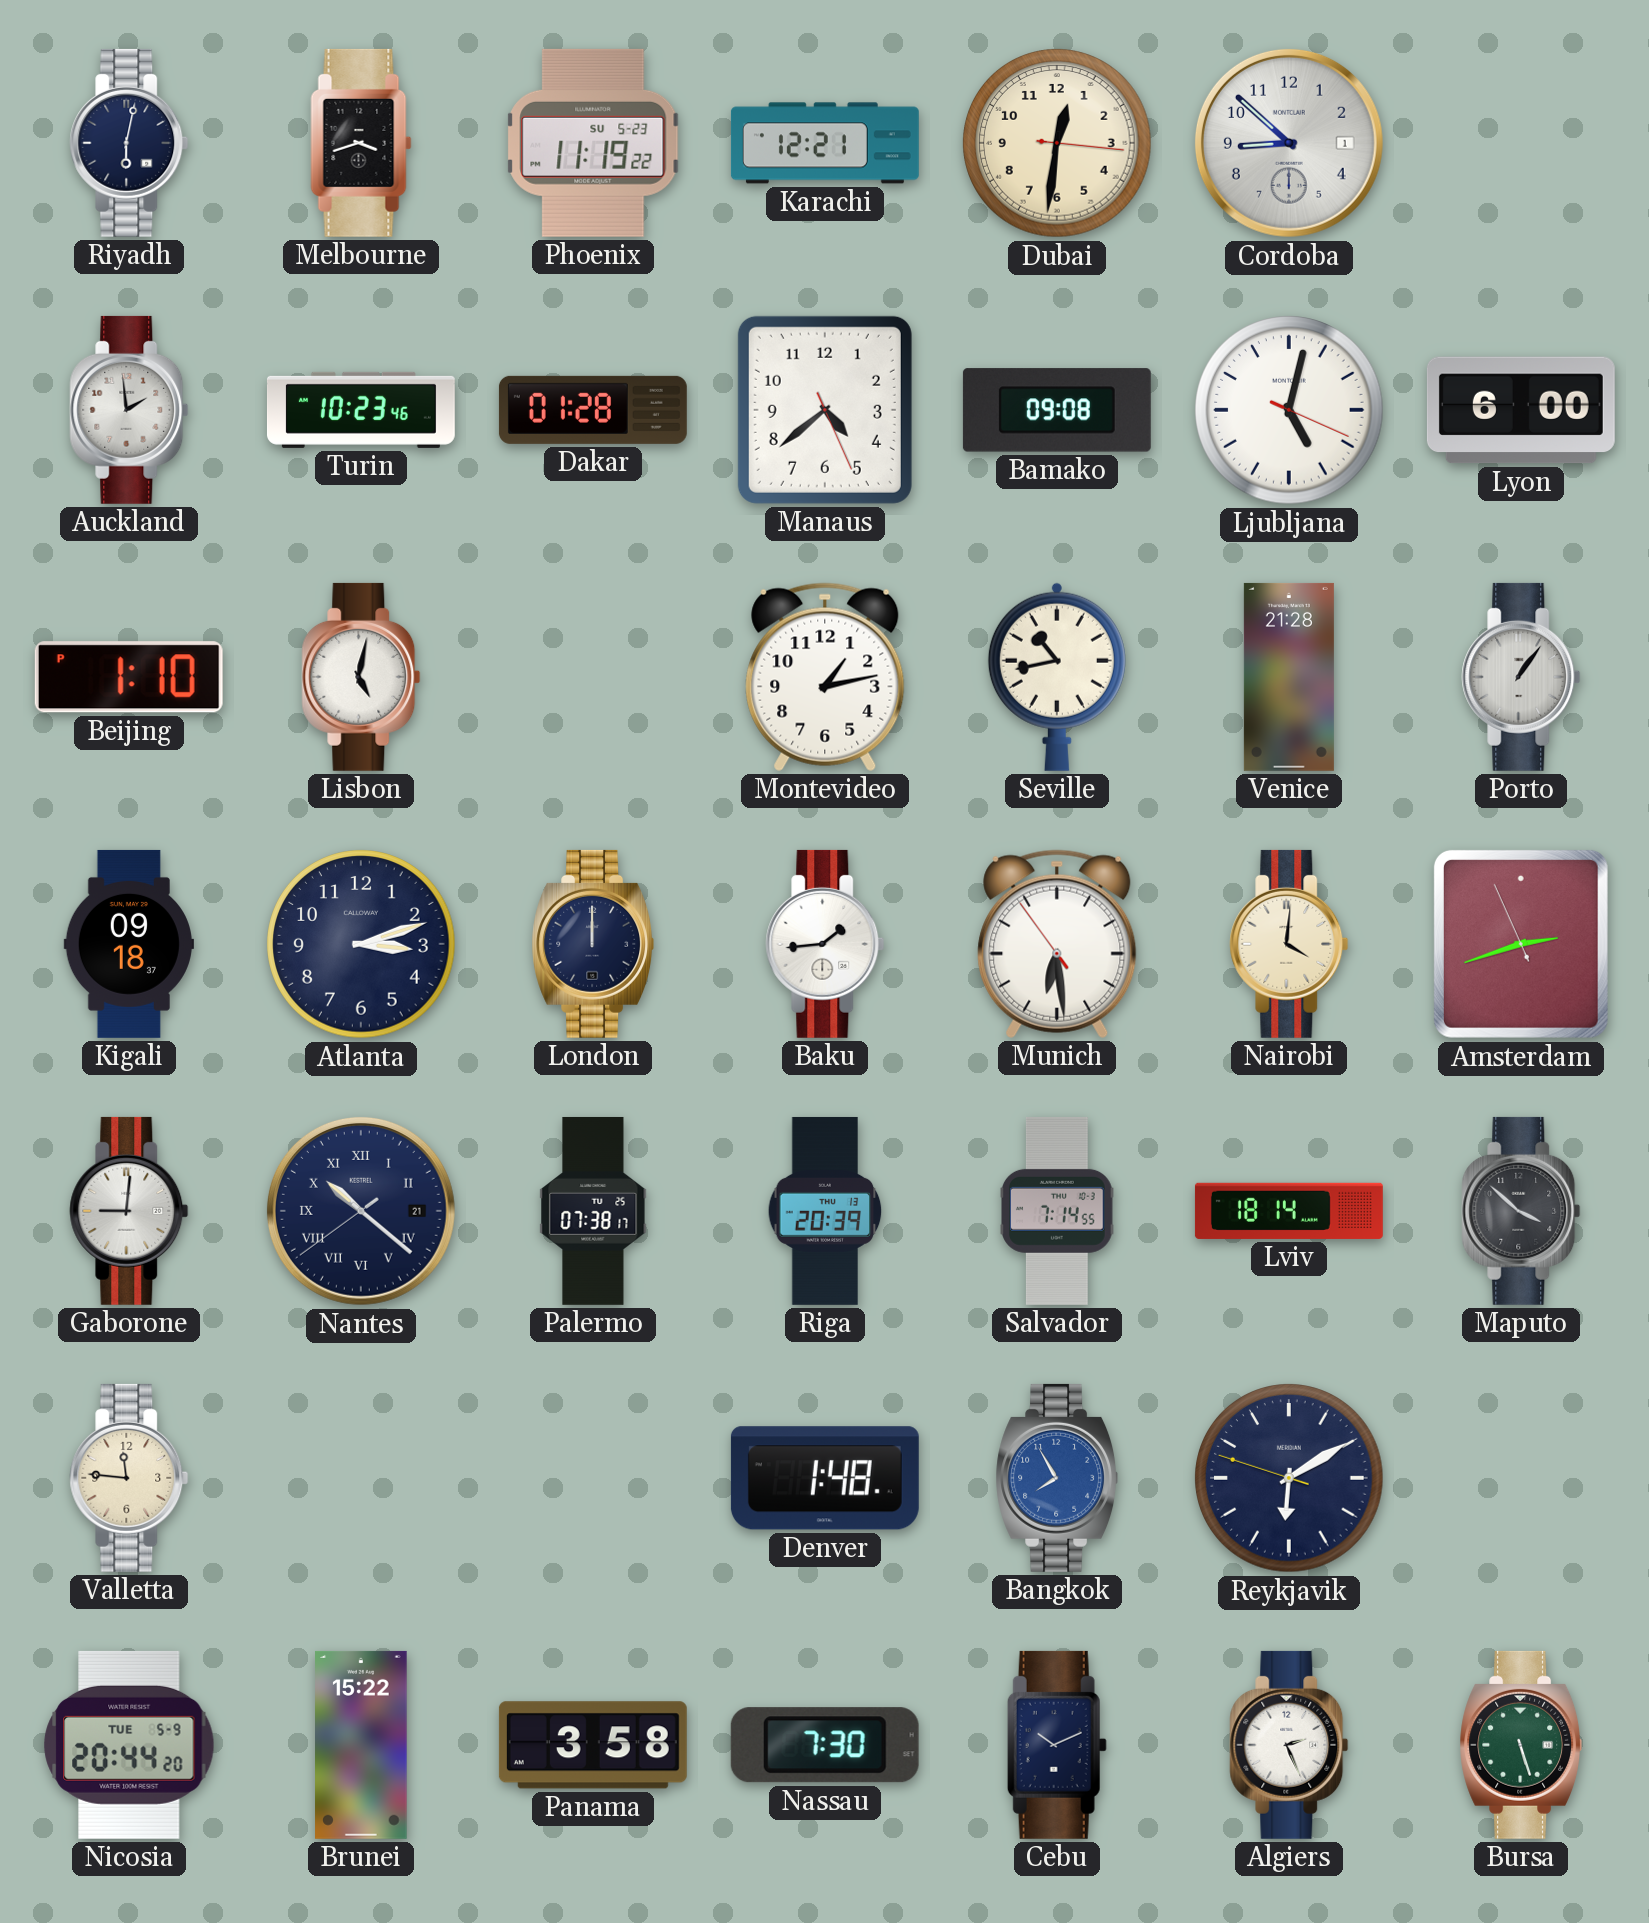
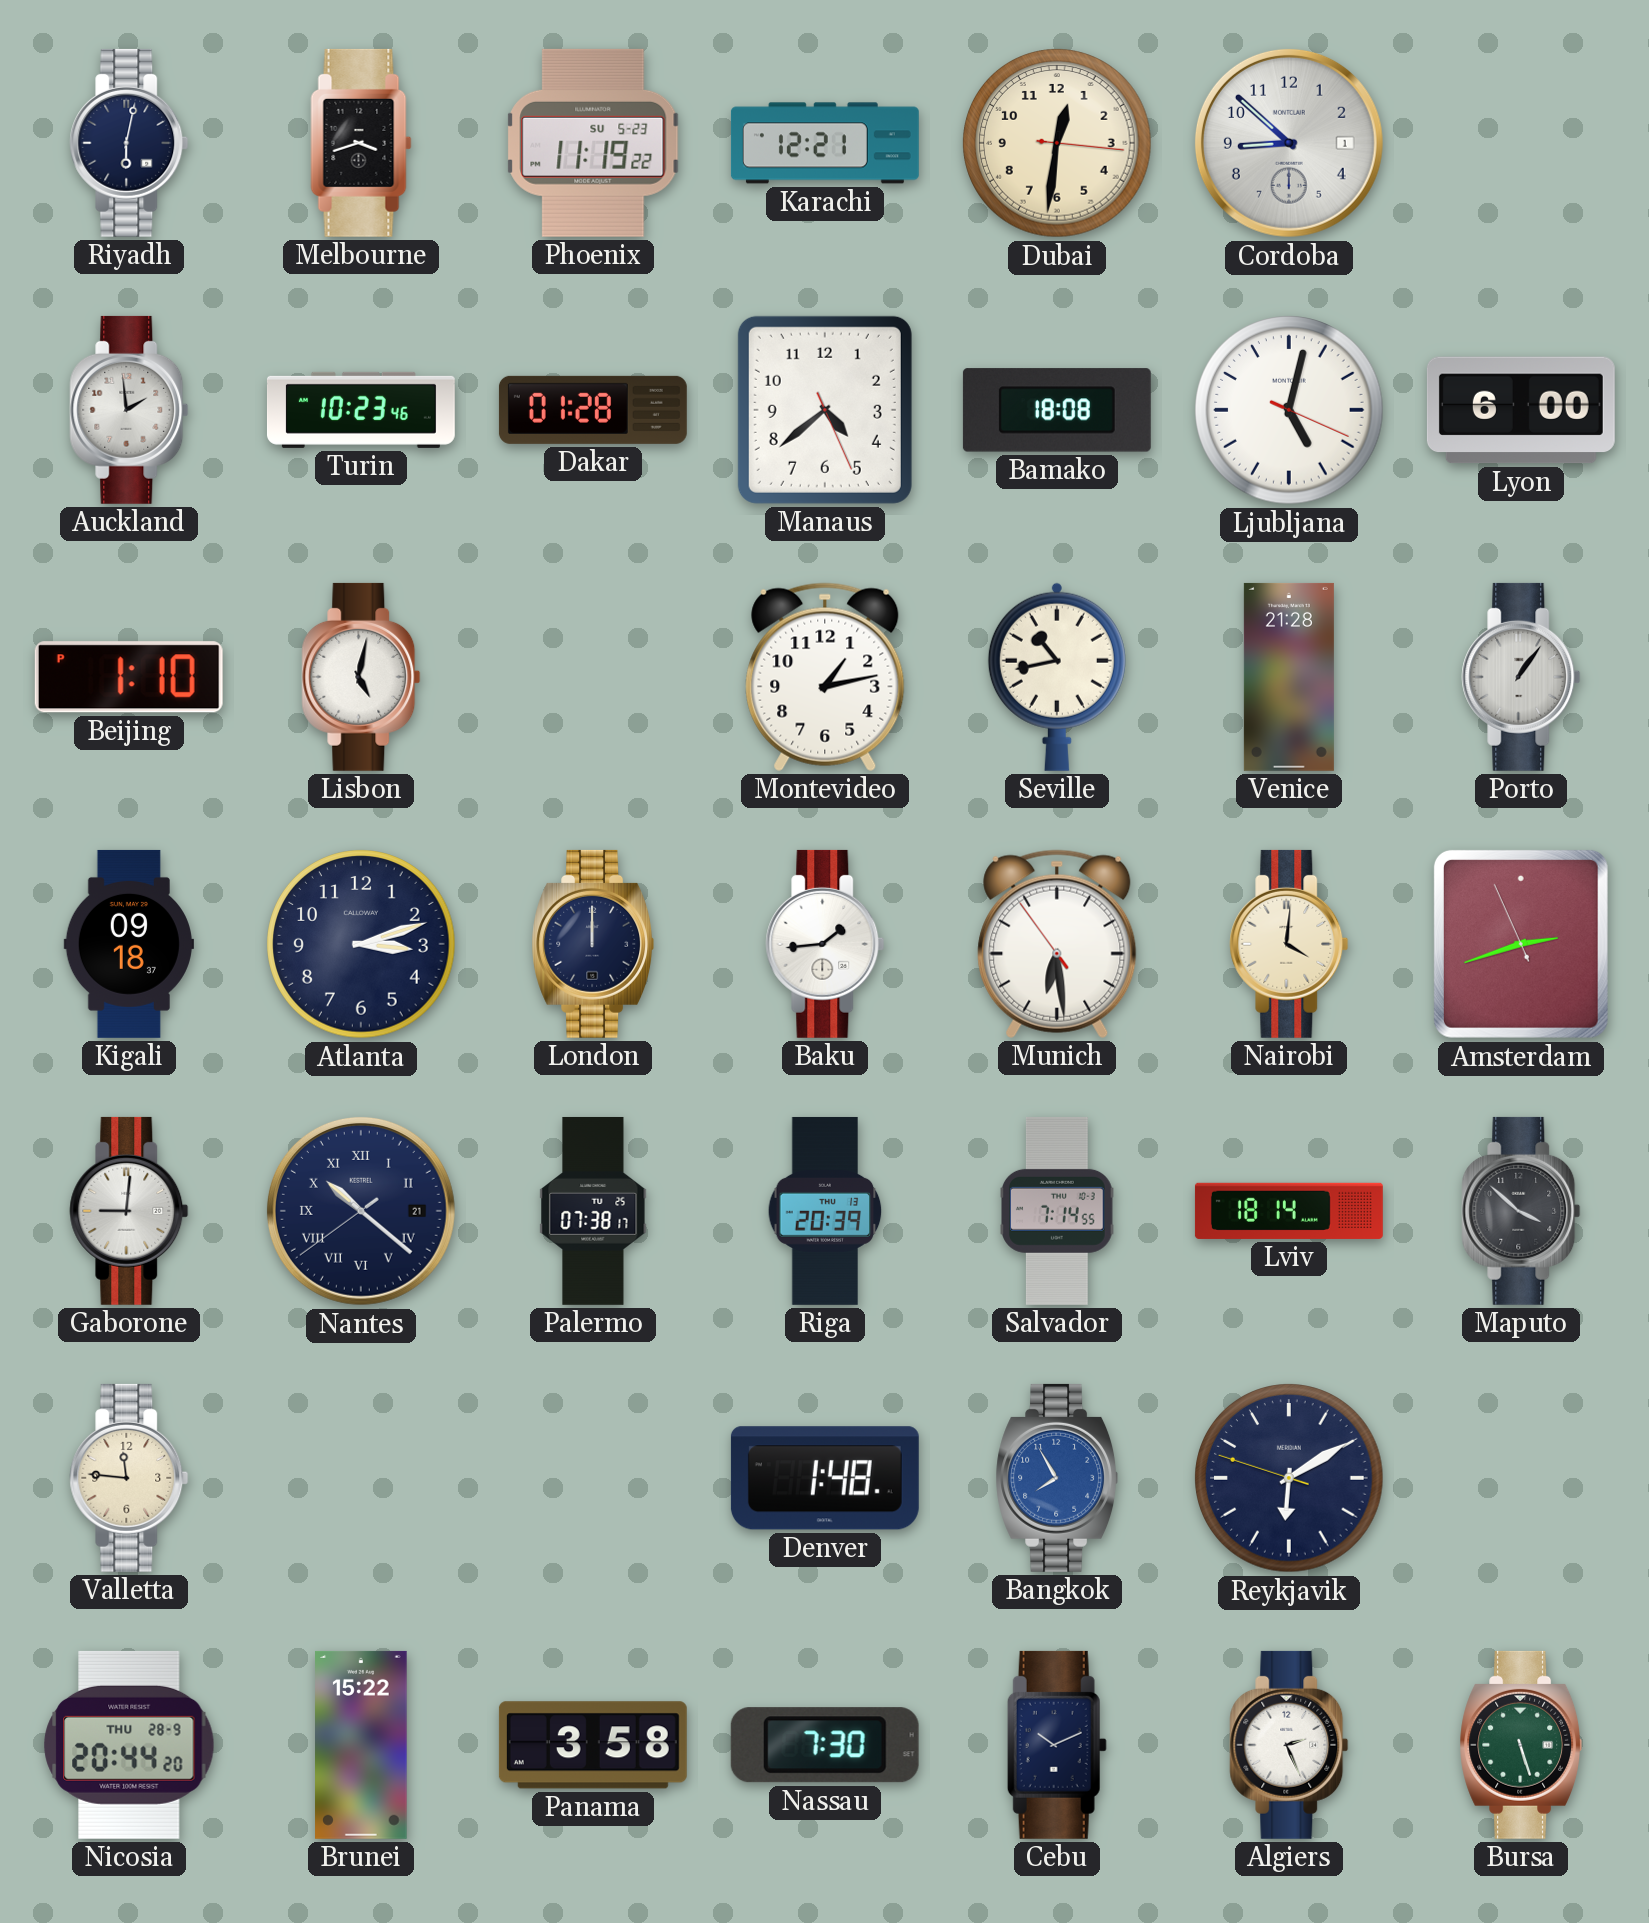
Bamako: 09:08 -> 18:08
Nicosia date: TUE 5-9 -> THU 28-9
